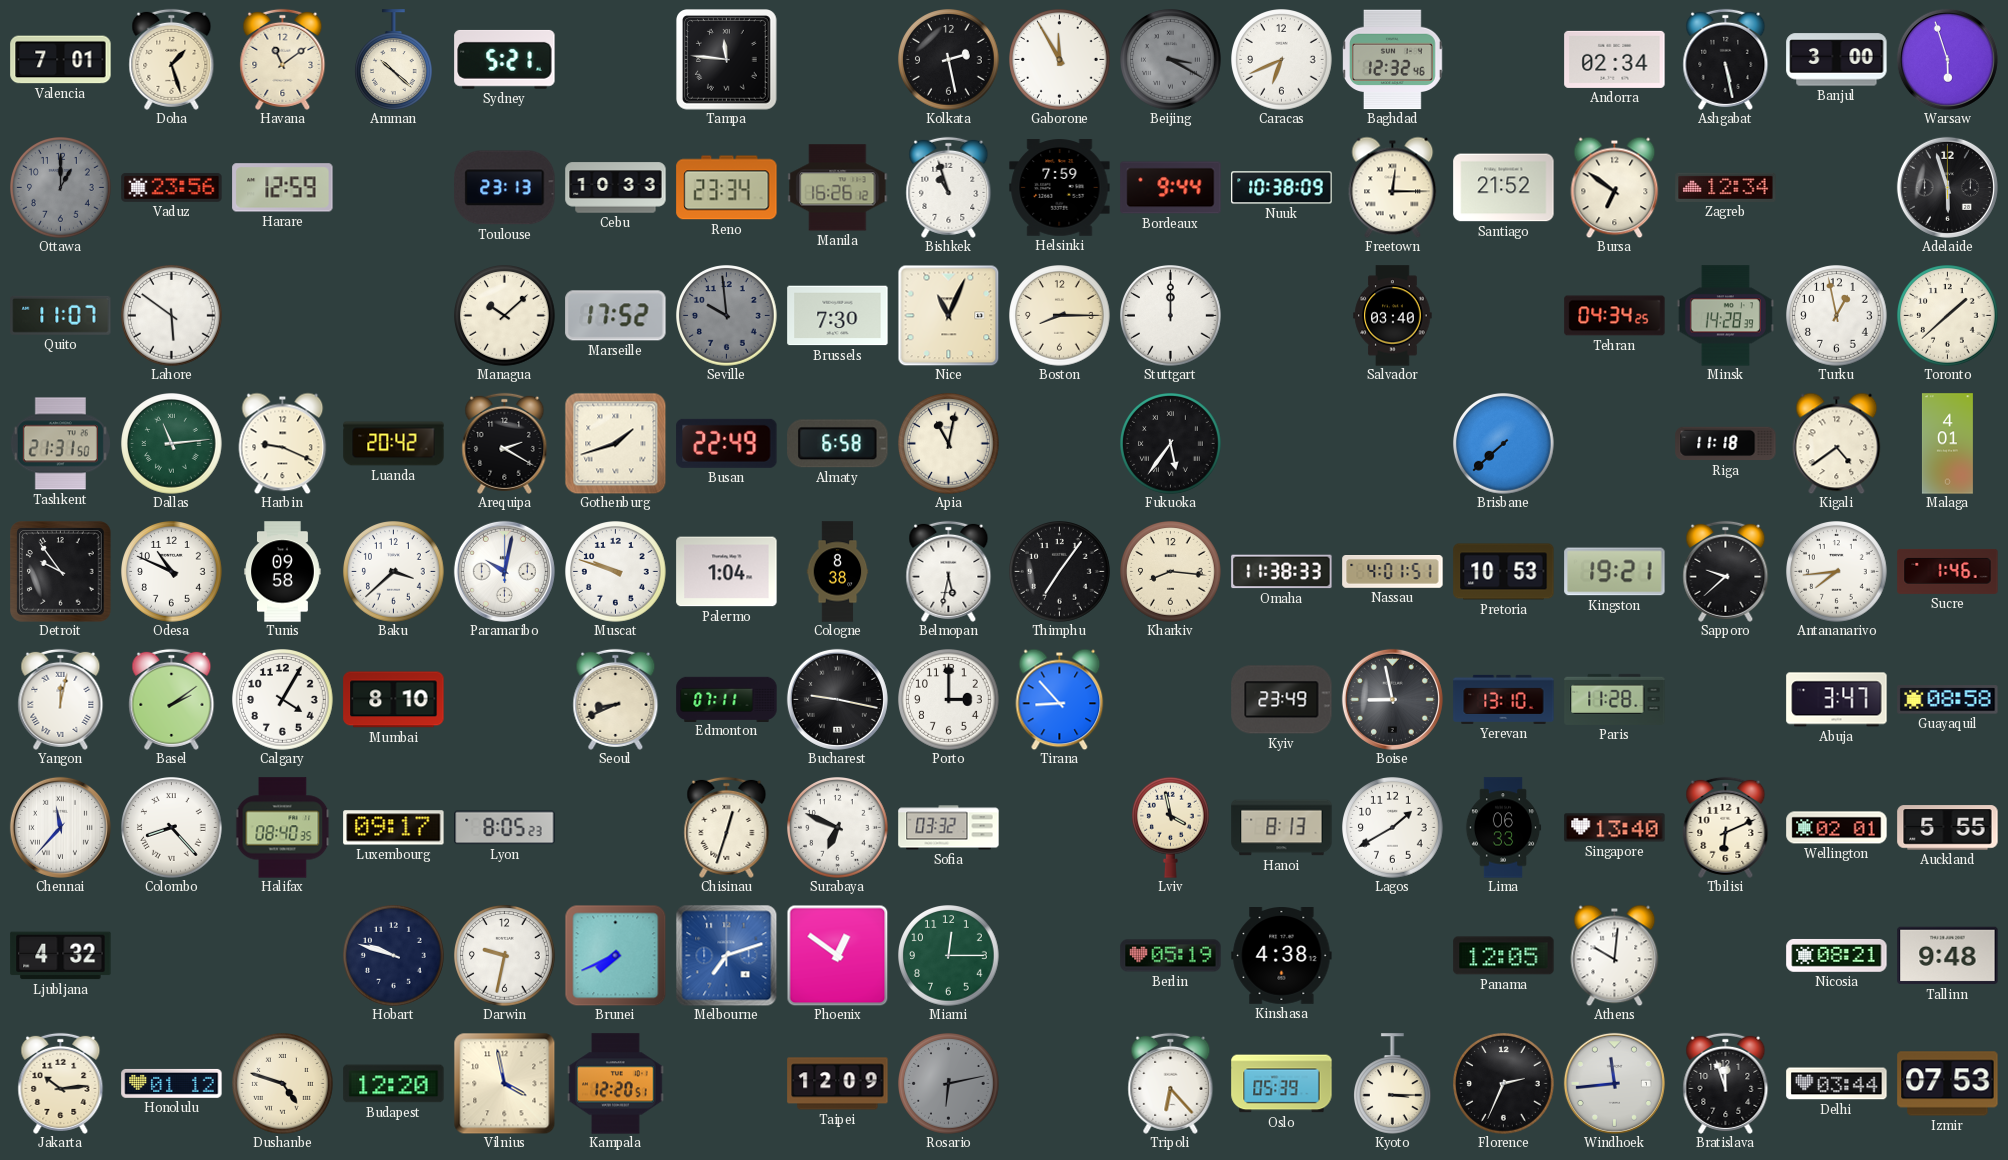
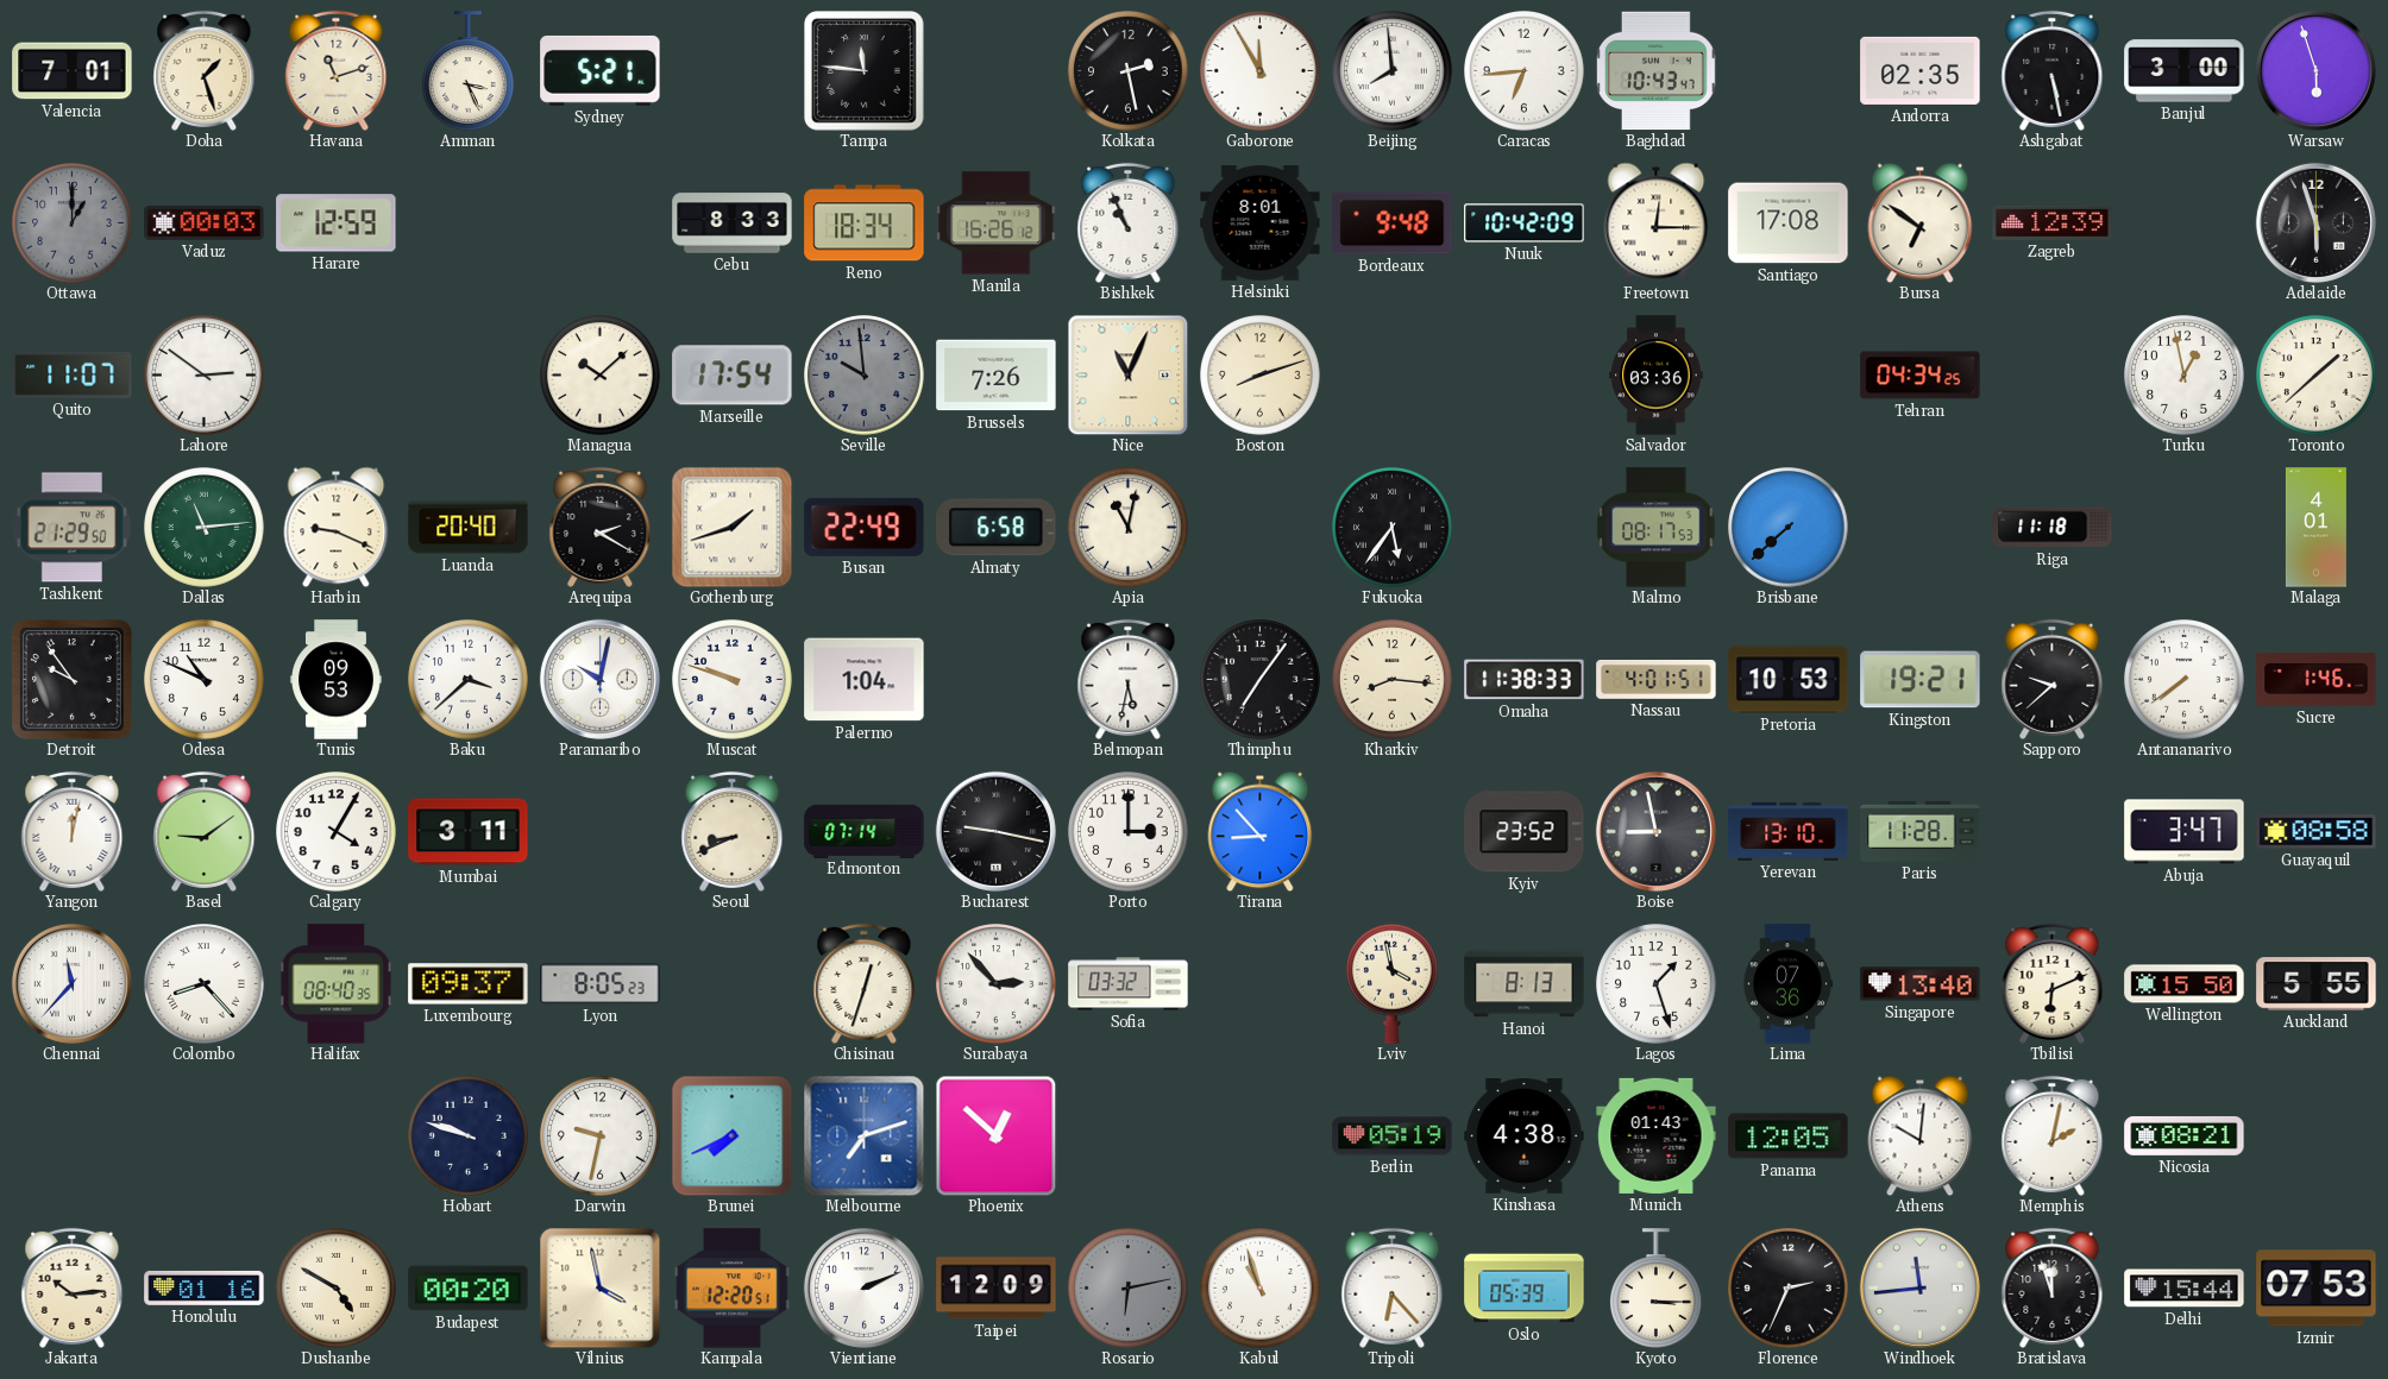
Havana: 11:09 -> 11:12
Amman: 10:22 -> 3:26
Beijing: 3:20 -> 7:59
Beijing dial: grey -> white
Caracas: 6:41 -> 6:44
Baghdad: 12:32 -> 10:43
Andorra: 02:34 -> 02:35
Vaduz: 23:56 -> 00:03
Toulouse: 23:13 -> none
Cebu: 10:33 -> 8:33
Reno: 23:34 -> 18:34
Bishkek: 10:57 -> 10:56
Helsinki: 7:59 -> 8:01
Bordeaux: 9:44 -> 9:48
Nuuk: 10:38 -> 10:42
Santiago: 21:52 -> 17:08
Zagreb: 12:34 -> 12:39
Lahore: 5:51 -> 2:51
Marseille: 17:52 -> 17:54
Brussels: 7:30 -> 7:26
Boston: 8:15 -> 8:12
Stuttgart: 12:00 -> none
Salvador: 03:40 -> 03:36
Minsk: 14:28 -> none
Tashkent: 21:31 -> 21:29
Luanda: 20:42 -> 20:40
Malmo: none -> 08:17
Kigali: 4:39 -> none
Tunis: 09:58 -> 09:53
Cologne: 8:38 -> none
Antananarivo: 7:44 -> 7:39
Basel: 2:09 -> 9:09
Mumbai: 8:10 -> 3:11
Edmonton: 07:11 -> 07:14
Kyiv: 23:49 -> 23:52
Luxembourg: 09:17 -> 09:37
Surabaya: 6:49 -> 2:53
Lagos: 1:40 -> 1:27
Lima: 06:33 -> 07:36
Wellington: 02:01 -> 15:50
Ljubljana: 4:32 -> none
Phoenix: 12:51 -> 12:52
Miami: 12:15 -> none
Munich: none -> 01:43
Memphis: none -> 2:02
Tallinn: 9:48 -> none
Honolulu: 01:12 -> 01:16
Dushanbe: 4:48 -> 4:50
Budapest: 12:20 -> 00:20
Vientiane: none -> 2:11
Kabul: none -> 10:57
Delhi: 03:44 -> 15:44
